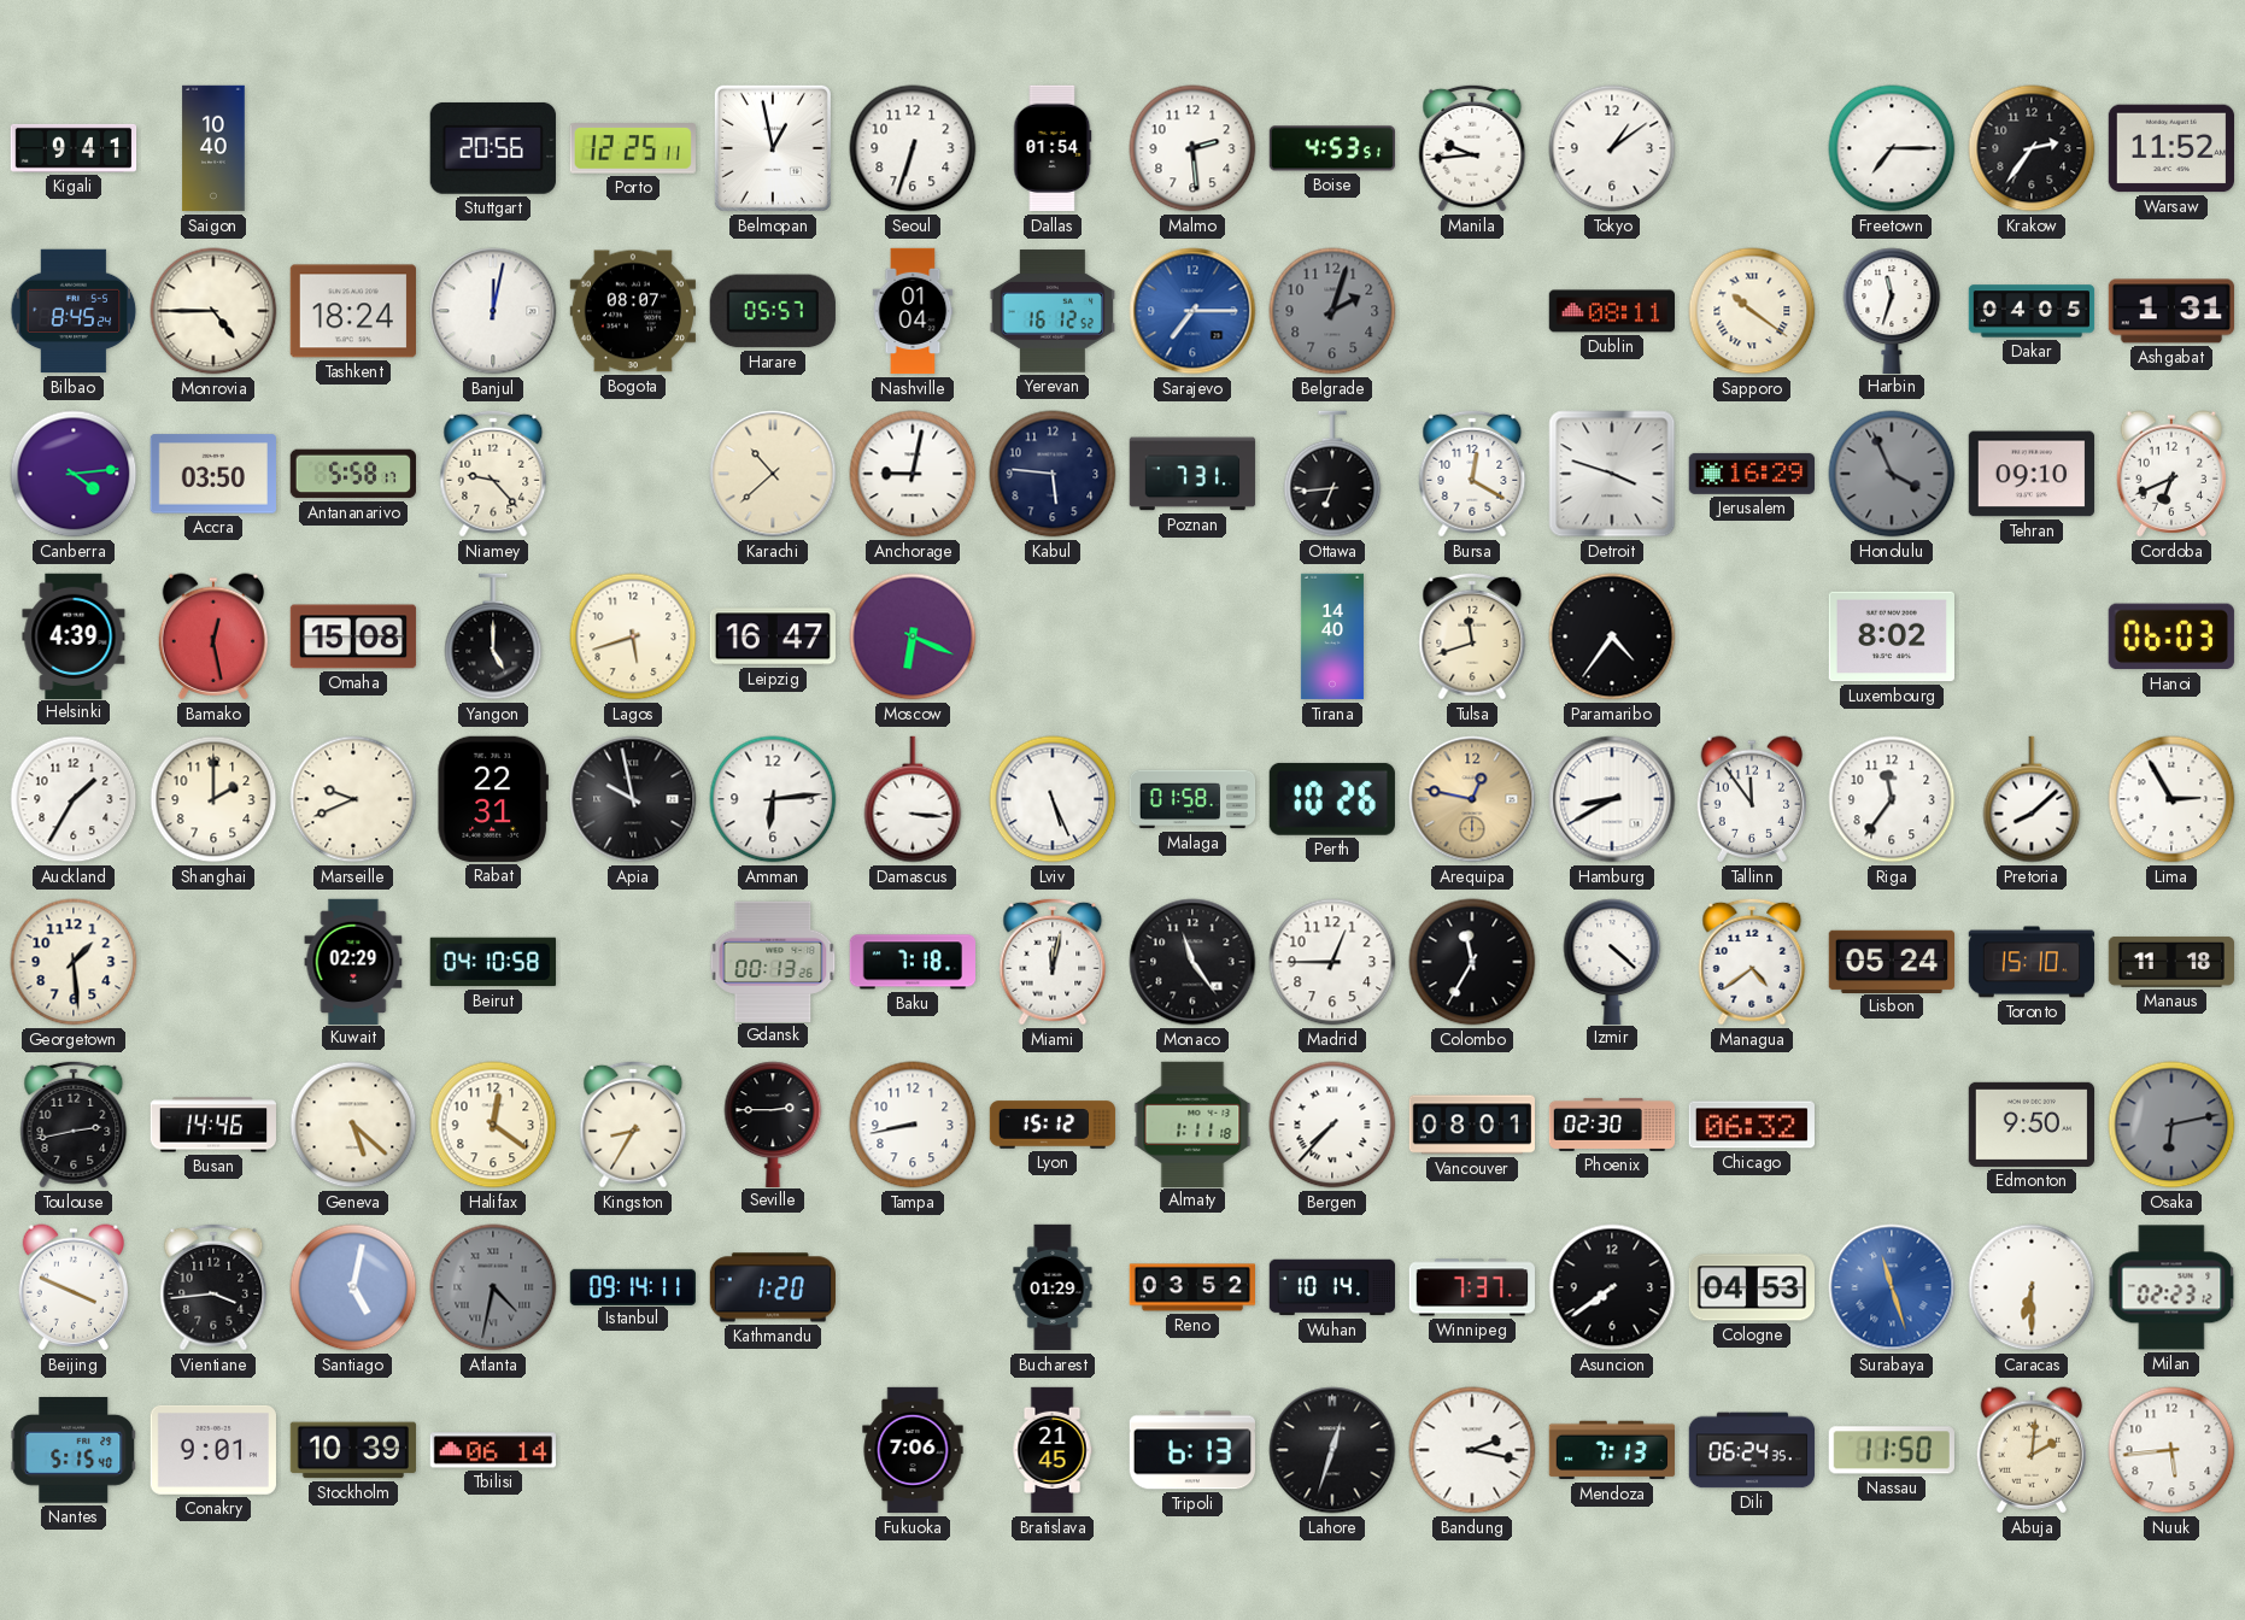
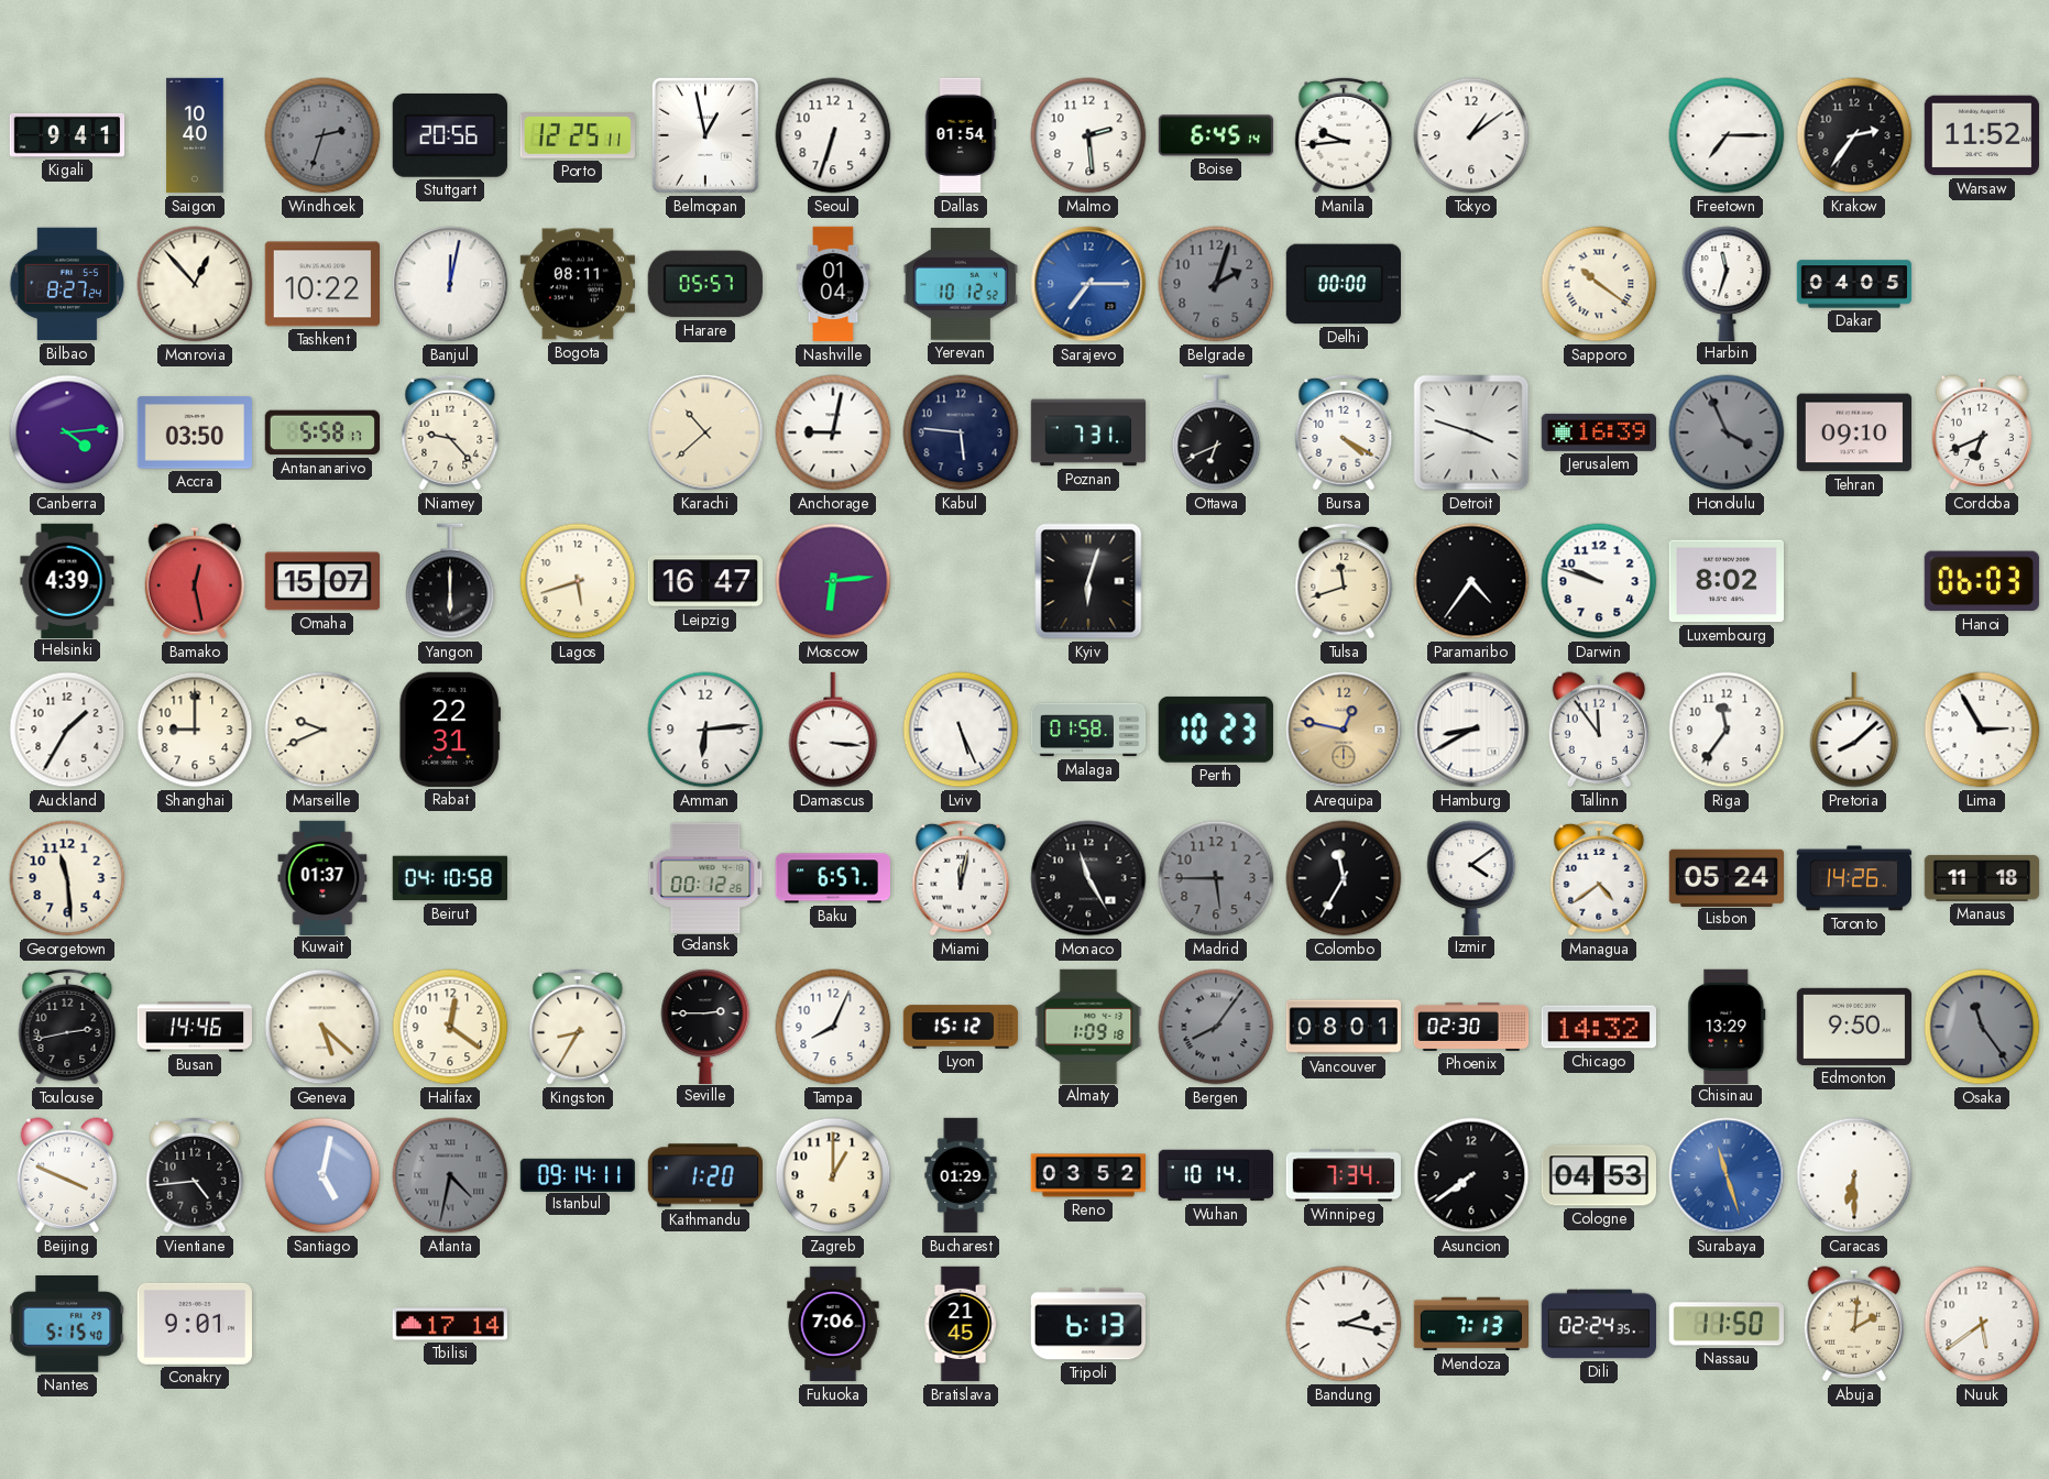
Windhoek: none -> 2:33
Boise: 4:53 -> 6:45
Bilbao: 8:45 -> 8:27
Monrovia: 4:45 -> 12:53
Tashkent: 18:24 -> 10:22
Bogota: 08:07 -> 08:11
Yerevan: 16:12 -> 10:12
Delhi: none -> 00:00
Dublin: 08:11 -> none
Ashgabat: 1:31 -> none
Ottawa: 6:44 -> 6:41
Bursa: 12:20 -> 4:20
Jerusalem: 16:29 -> 16:39
Omaha: 15:08 -> 15:07
Yangon: 5:00 -> 6:00
Moscow: 6:19 -> 6:14
Kyiv: none -> 6:03
Tirana: 14:40 -> none
Darwin: none -> 9:48
Shanghai: 2:00 -> 9:00
Apia: 9:58 -> none
Perth: 10:26 -> 10:23
Georgetown: 1:29 -> 11:29
Kuwait: 02:29 -> 01:37
Gdansk: 00:13 -> 00:12
Baku: 7:18 -> 6:57
Monaco: 11:24 -> 11:25
Madrid: 12:45 -> 5:45
Madrid dial: white -> grey
Izmir: 4:22 -> 4:09
Toronto: 15:10 -> 14:26
Tampa: 8:43 -> 8:04
Almaty: 1:11 -> 1:09
Bergen: 7:37 -> 8:06
Bergen dial: white -> grey
Chicago: 06:32 -> 14:32
Chisinau: none -> 13:29
Osaka: 6:13 -> 11:24
Vientiane: 3:44 -> 4:44
Zagreb: none -> 1:00
Winnipeg: 7:37 -> 7:34
Milan: 02:23 -> none
Stockholm: 10:39 -> none
Tbilisi: 06:14 -> 17:14
Lahore: 12:33 -> none
Dili: 06:24 -> 02:24
Nuuk: 5:44 -> 5:39
